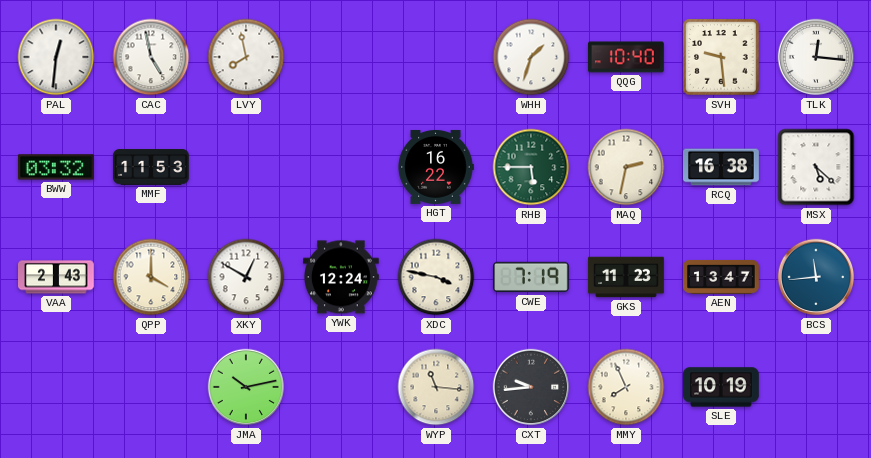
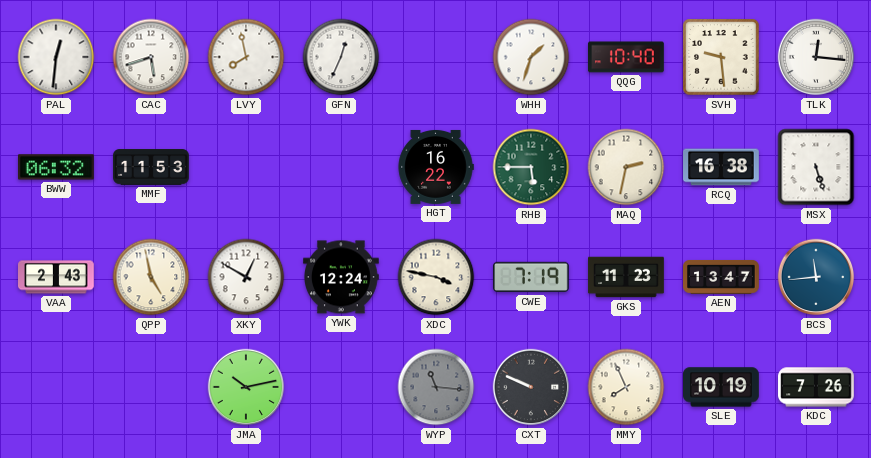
CAC: 4:58 -> 5:42
GFN: none -> 12:34
BWW: 03:32 -> 06:32
MSX: 5:22 -> 5:27
QPP: 4:00 -> 4:58
WYP dial: cream -> grey
CXT: 9:44 -> 9:49
KDC: none -> 7:26
